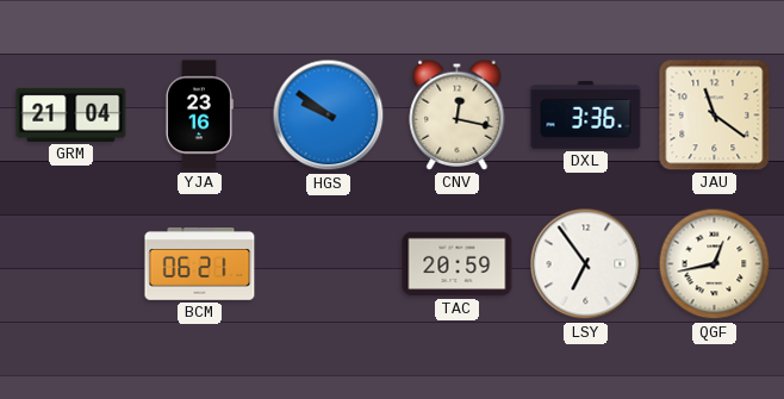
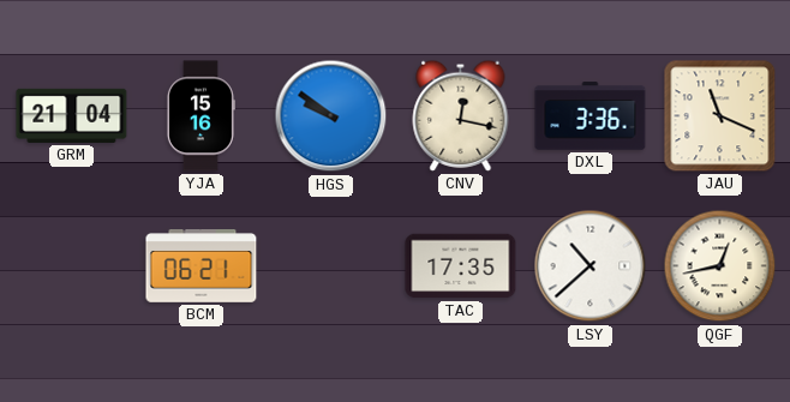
YJA: 23:16 -> 15:16
JAU: 11:21 -> 11:19
TAC: 20:59 -> 17:35
LSY: 6:54 -> 10:38
